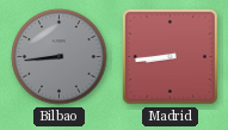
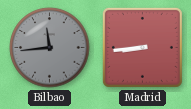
Bilbao: 8:44 -> 11:44
